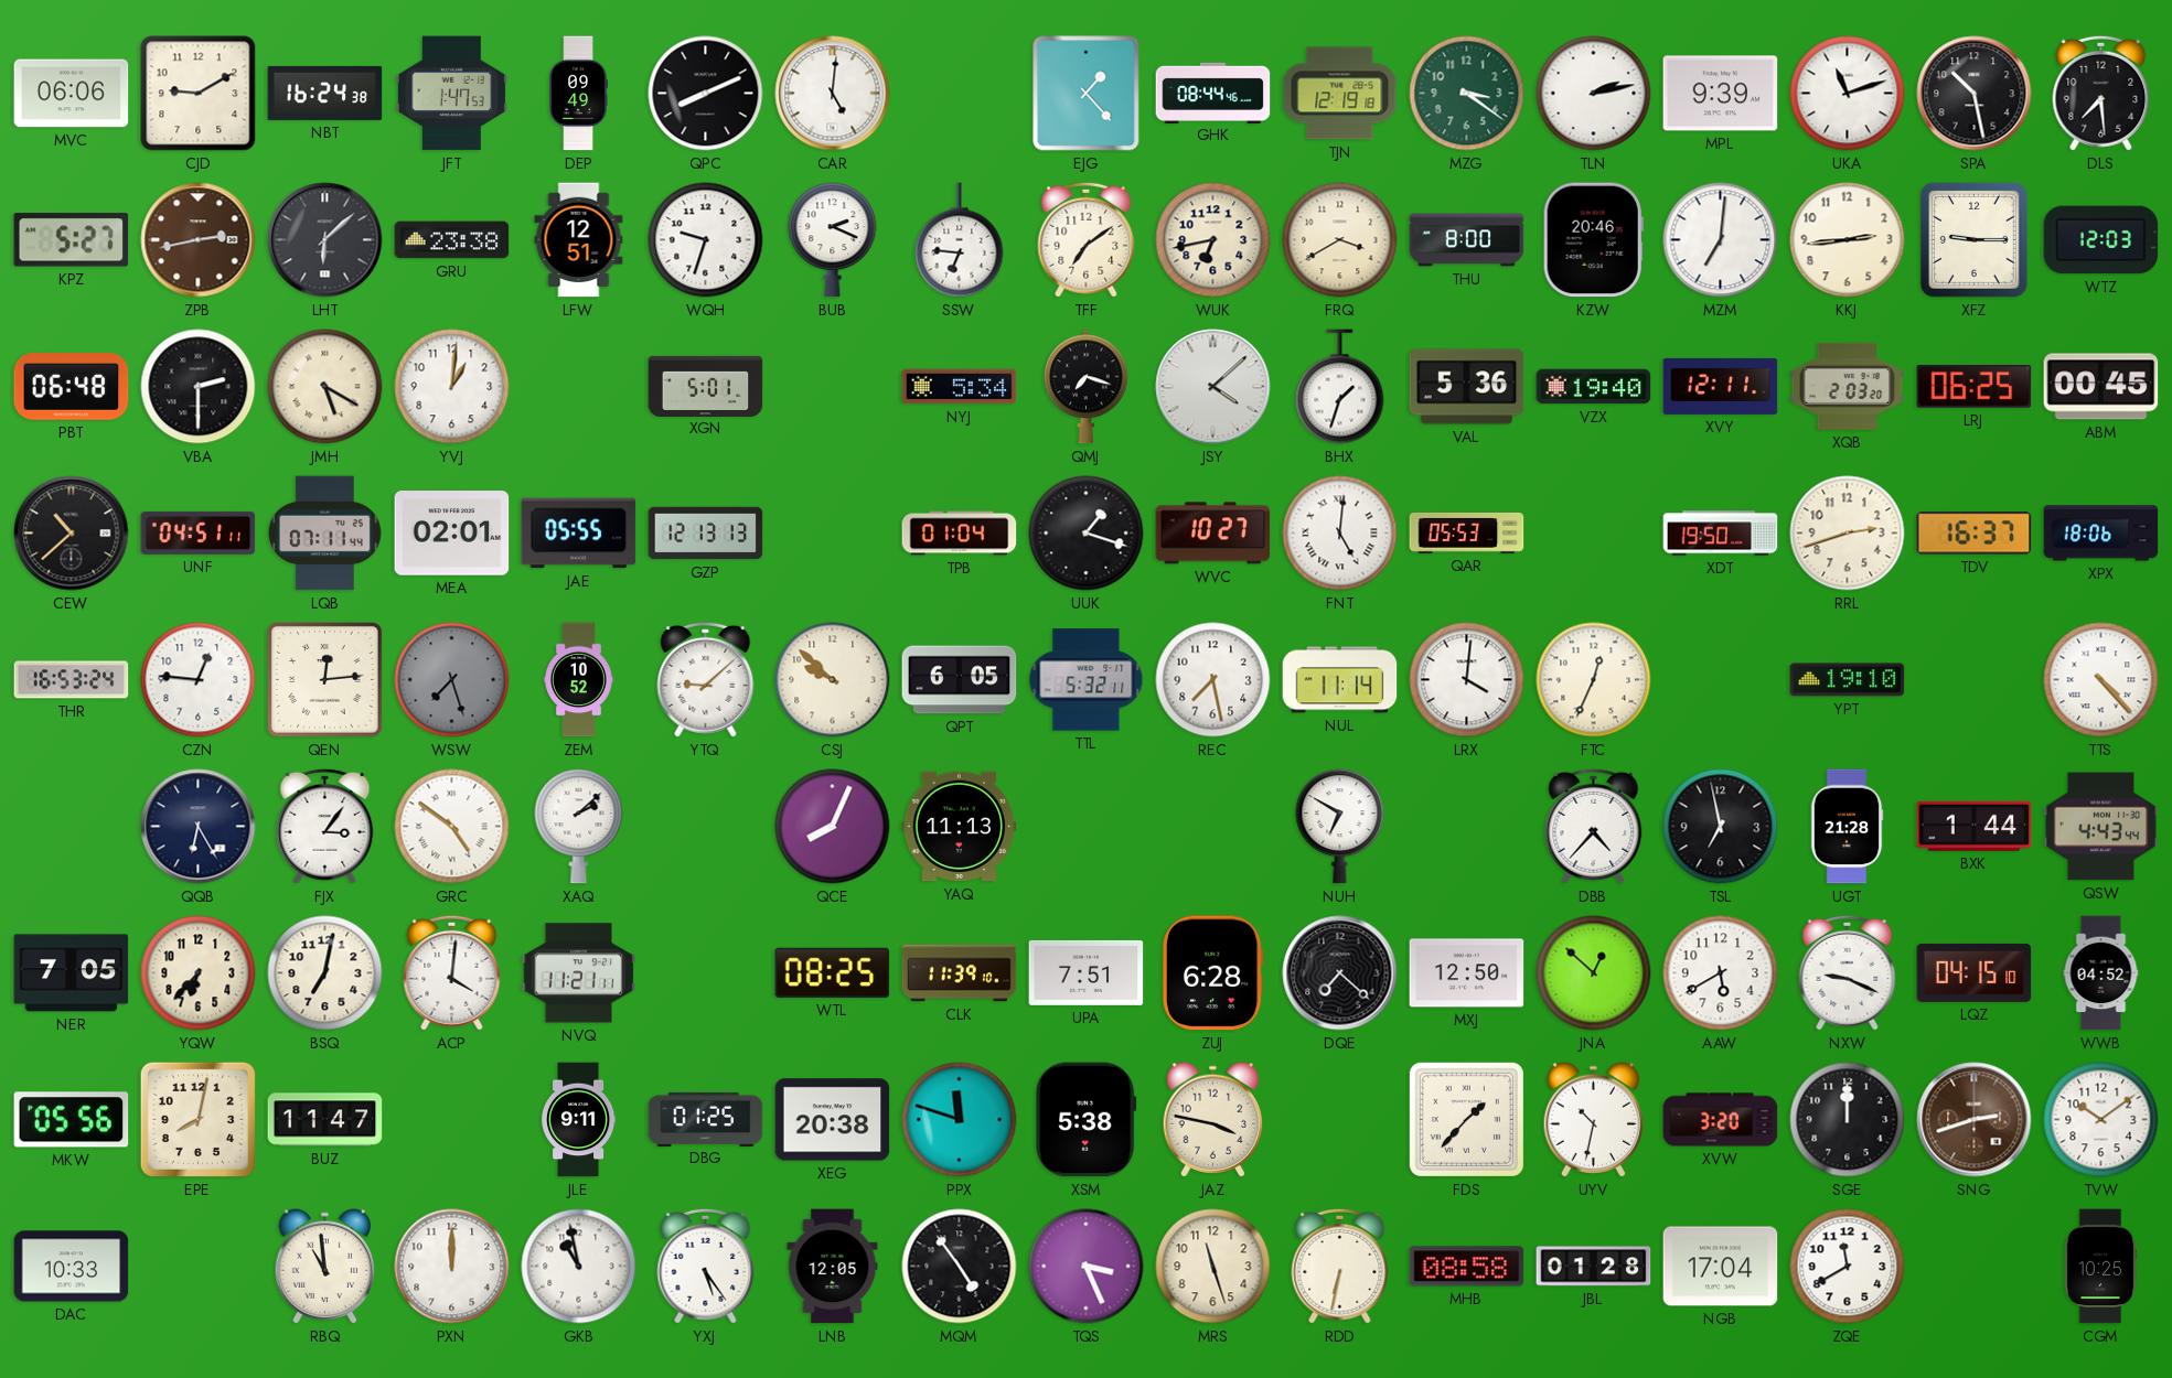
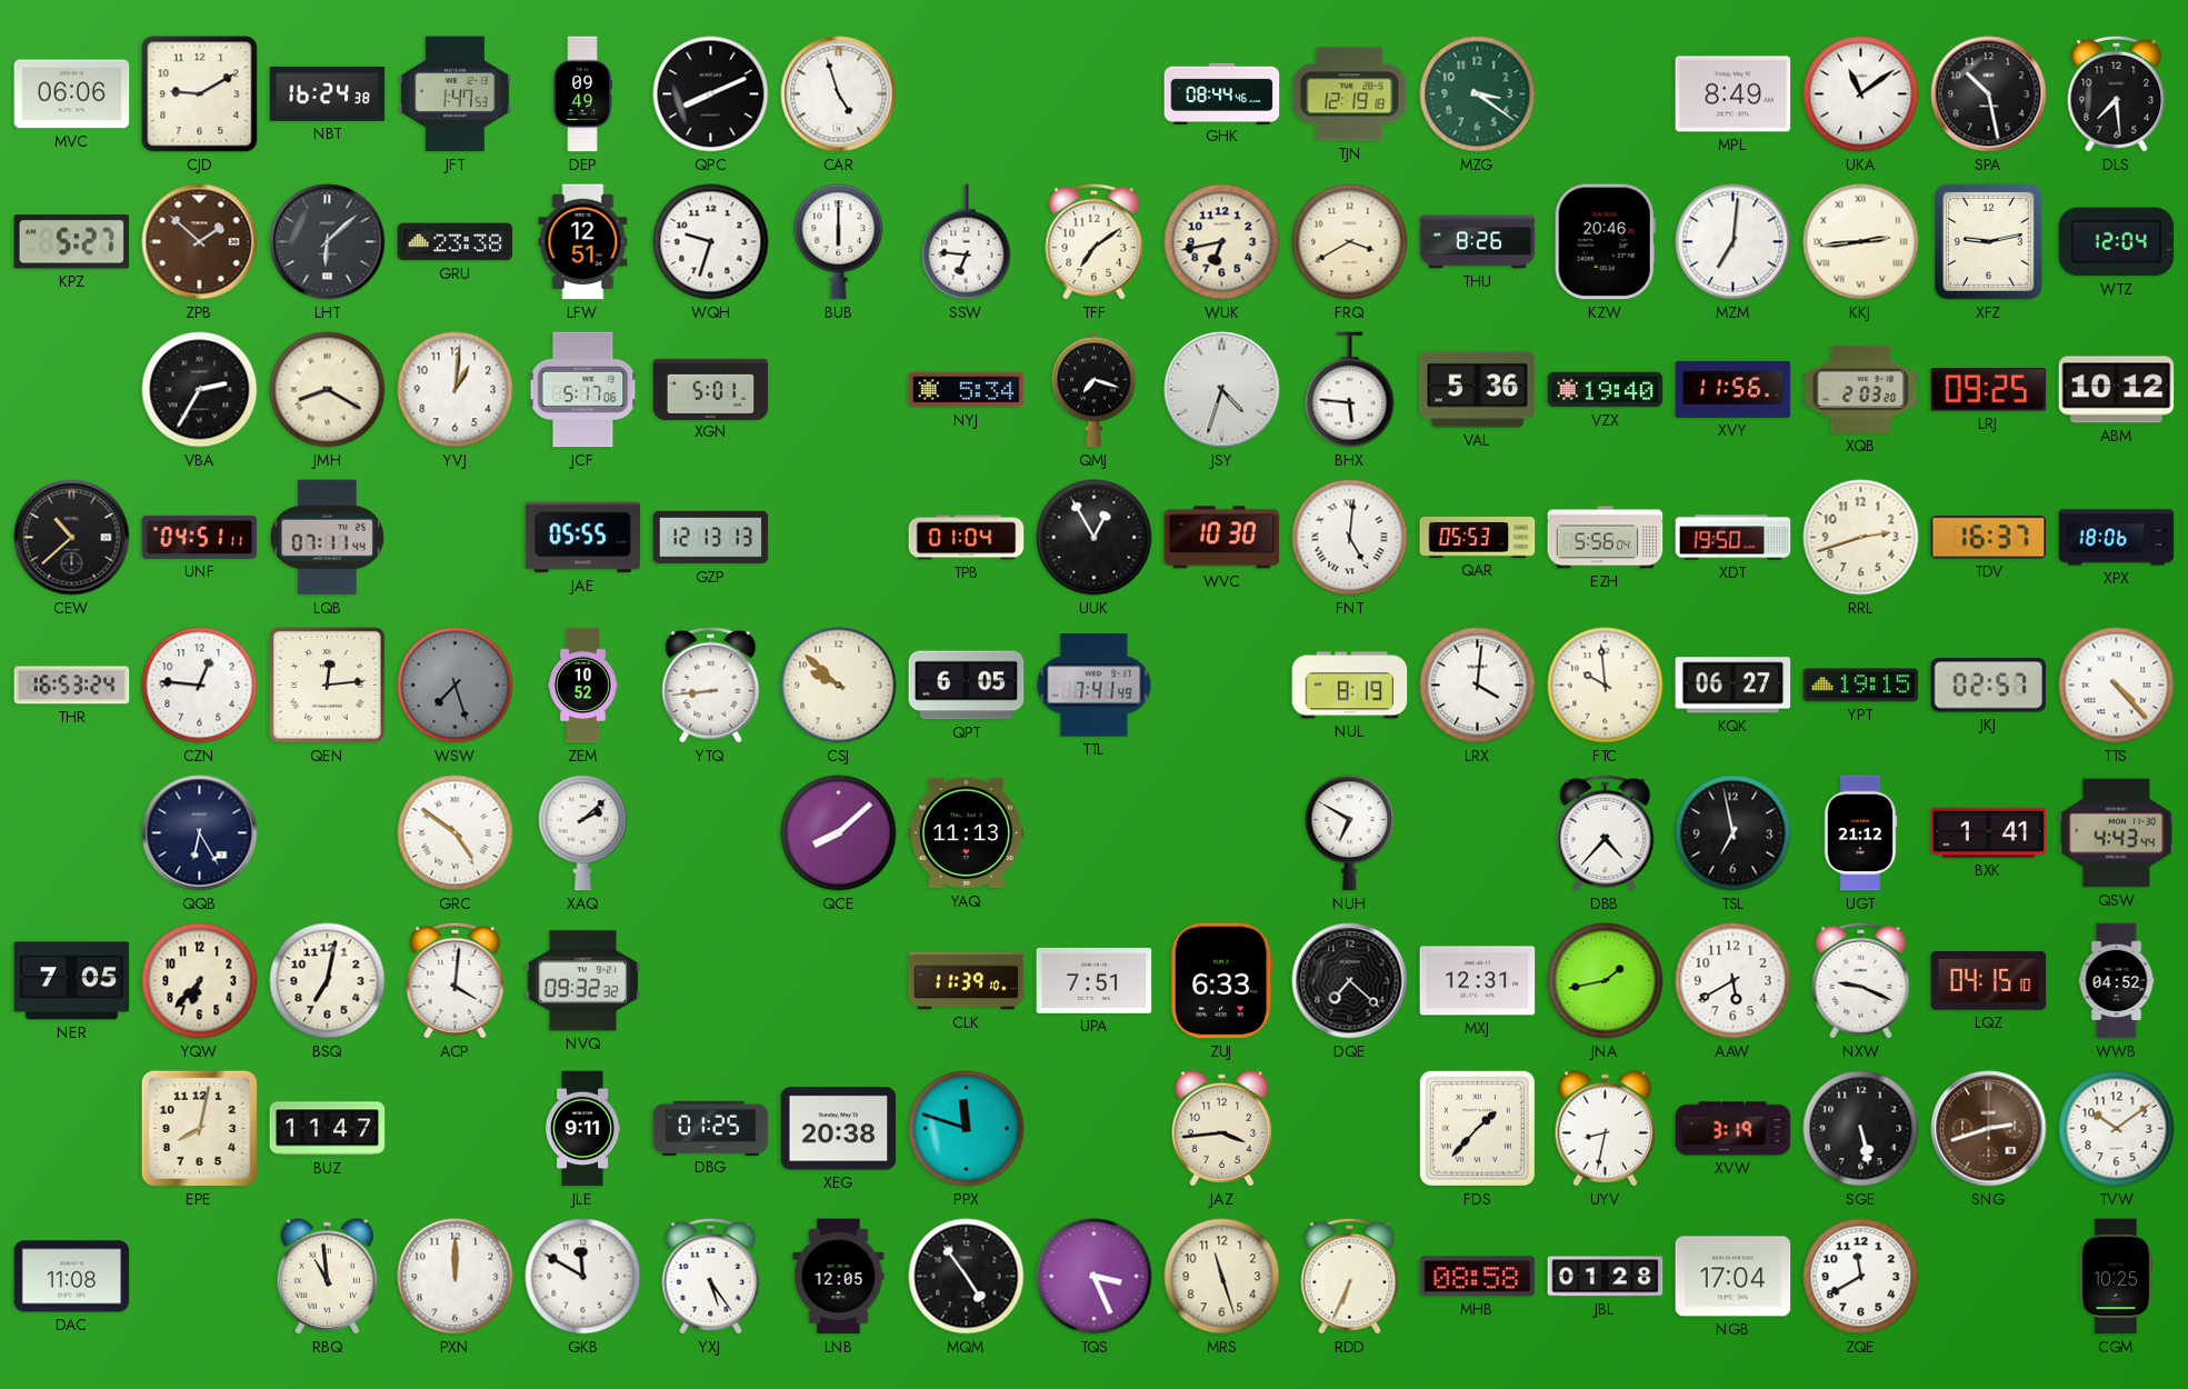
CAR: 5:01 -> 4:57
EJG: 1:23 -> none
TLN: 2:13 -> none
MPL: 9:39 -> 8:49
UKA: 11:12 -> 11:09
ZPB: 2:43 -> 1:52
BUB: 2:19 -> 6:00
THU: 8:00 -> 8:26
KKJ numerals: Arabic -> Roman
XFZ: 9:15 -> 9:13
WTZ: 12:03 -> 12:04
PBT: 06:48 -> none
VBA: 2:30 -> 2:35
JMH: 5:20 -> 8:20
JCF: none -> 5:17
JSY: 4:08 -> 4:33
BHX: 1:33 -> 5:46
XVY: 12:11 -> 11:56
LRJ: 06:25 -> 09:25
ABM: 00:45 -> 10:12
MEA: 02:01 -> none
UUK: 1:18 -> 12:55
WVC: 10:27 -> 10:30
EZH: none -> 5:56
YTQ: 9:08 -> 8:44
TTL: 5:32 -> 7:41
REC: 7:28 -> none
NUL: 11:14 -> 8:19
FTC: 12:34 -> 9:59
KQK: none -> 06:27
YPT: 19:10 -> 19:15
JKJ: none -> 02:57
FJX: 3:06 -> none
QCE: 8:04 -> 8:08
UGT: 21:28 -> 21:12
BXK: 1:44 -> 1:41
NVQ: 11:21 -> 09:32
WTL: 08:25 -> none
ZUJ: 6:28 -> 6:33
MXJ: 12:50 -> 12:31
JNA: 12:52 -> 1:43
MKW: 05:56 -> none
XSM: 5:38 -> none
JAZ: 3:47 -> 3:44
UYV: 10:32 -> 8:32
XVW: 3:20 -> 3:19
SGE: 12:00 -> 5:28
DAC: 10:33 -> 11:08
GKB: 10:58 -> 11:50
RDD: 6:32 -> 6:34
